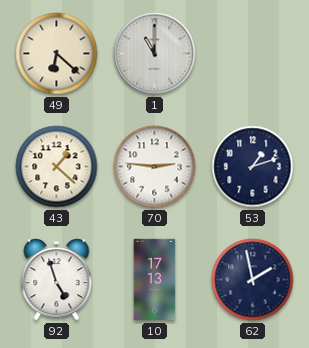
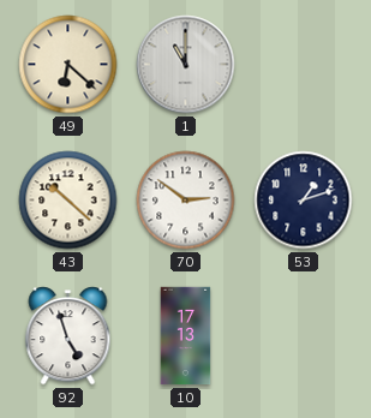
43: 1:22 -> 10:22
70: 2:46 -> 2:51
62: 1:58 -> none
